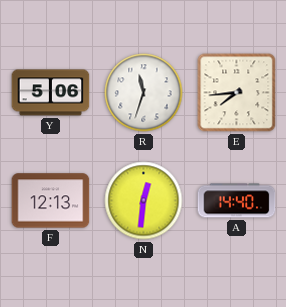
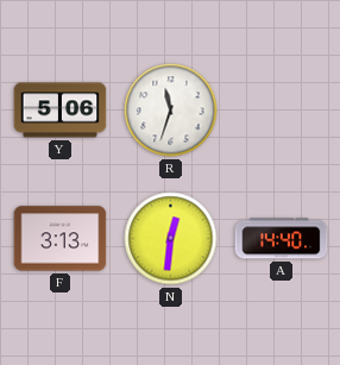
E: 7:44 -> none
F: 12:13 -> 3:13
